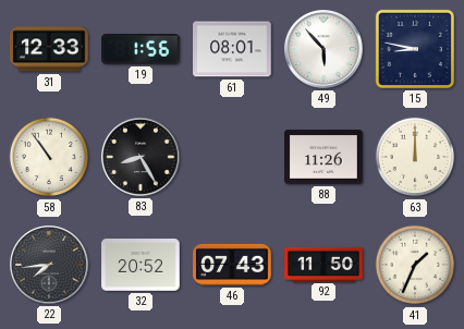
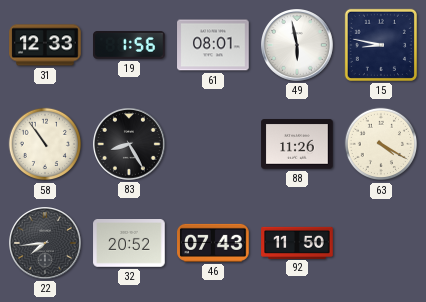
49: 5:53 -> 5:58
63: 12:00 -> 4:20
41: 1:34 -> none
